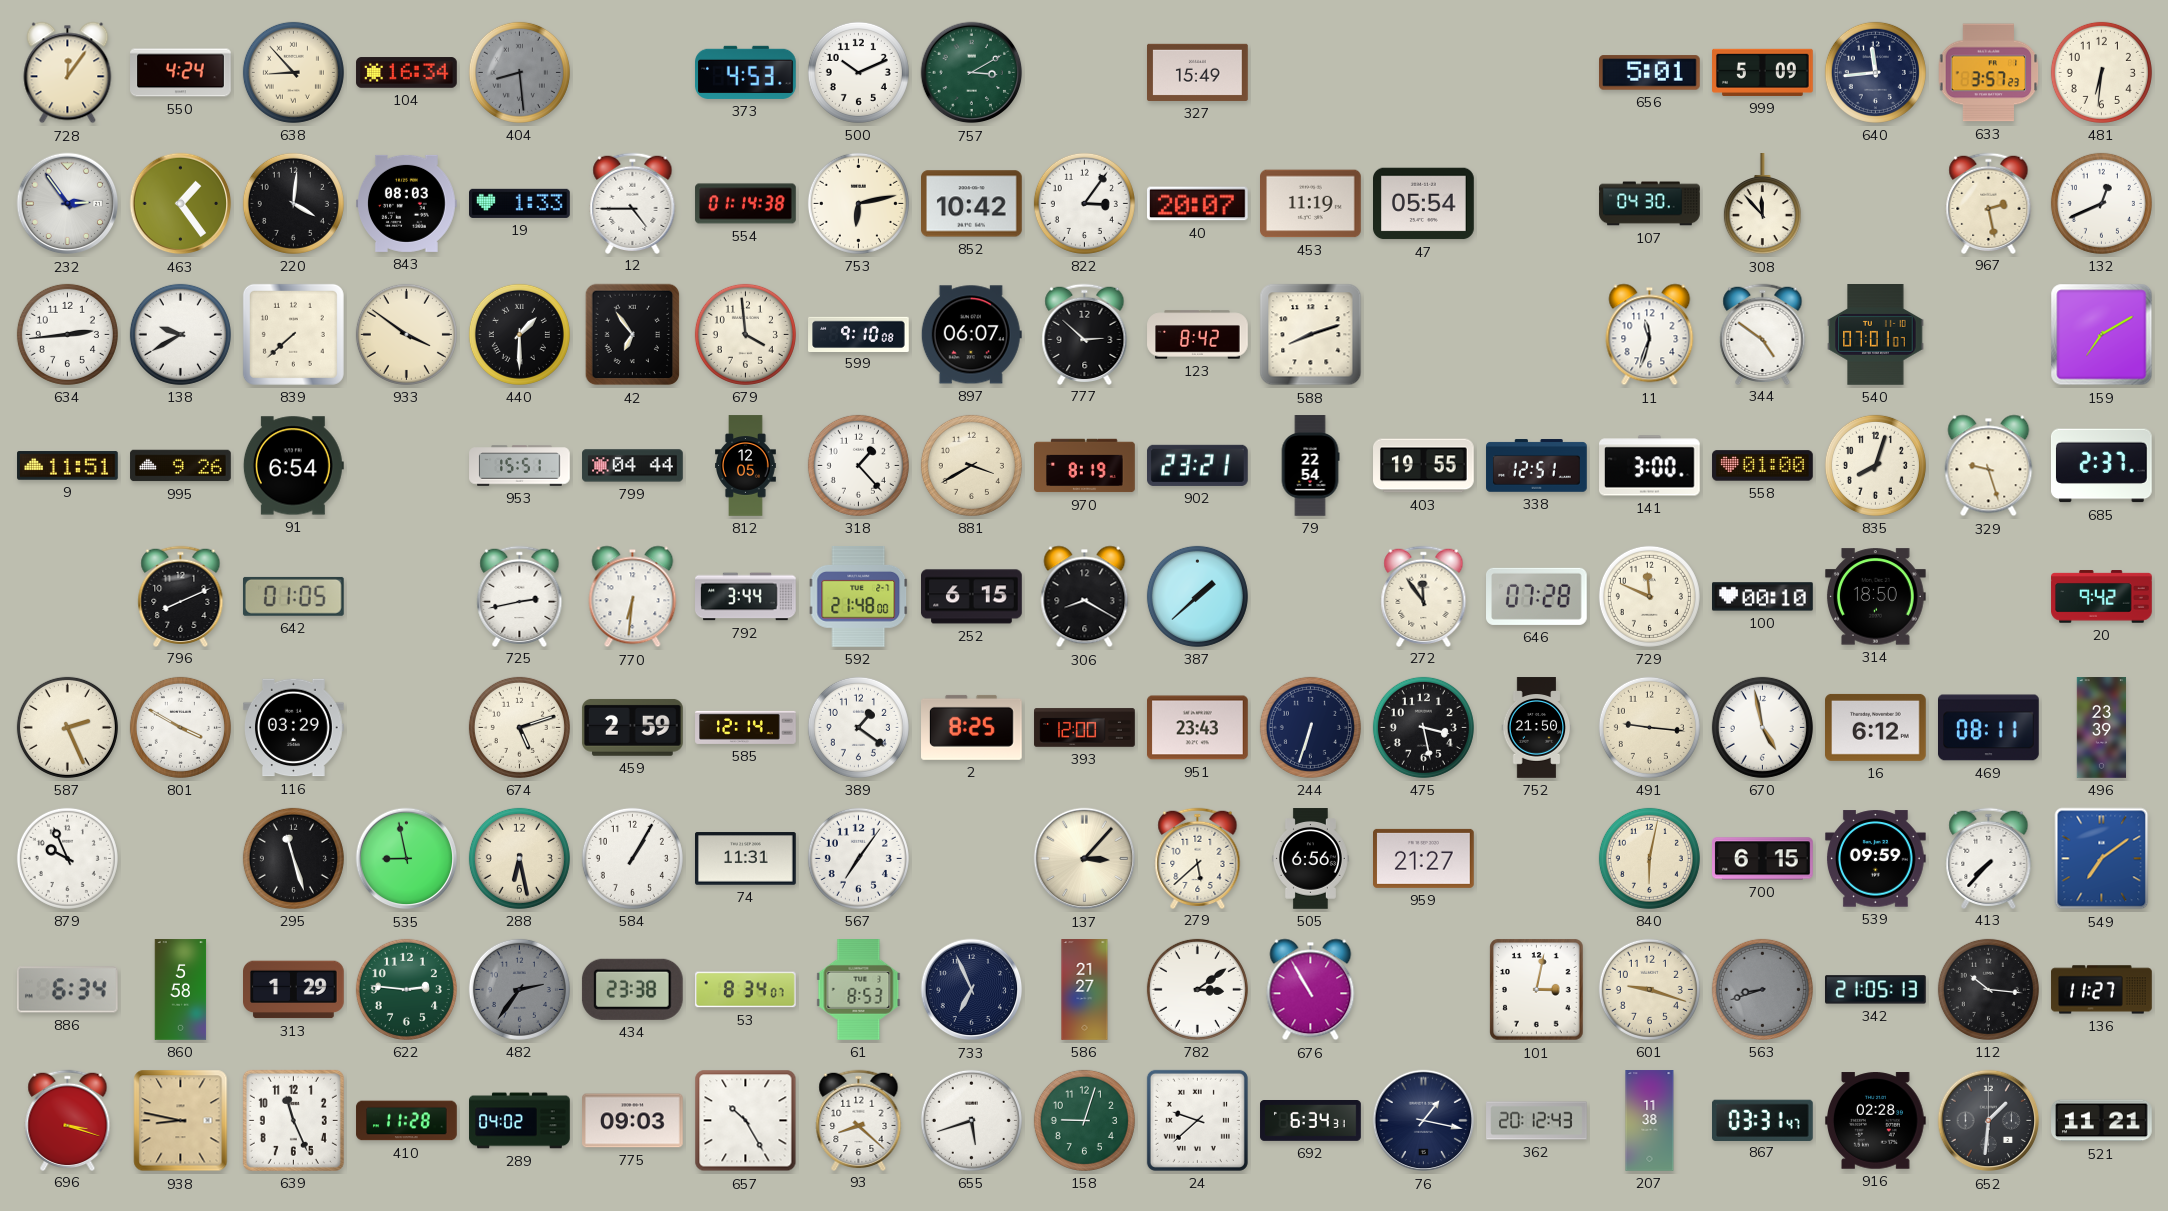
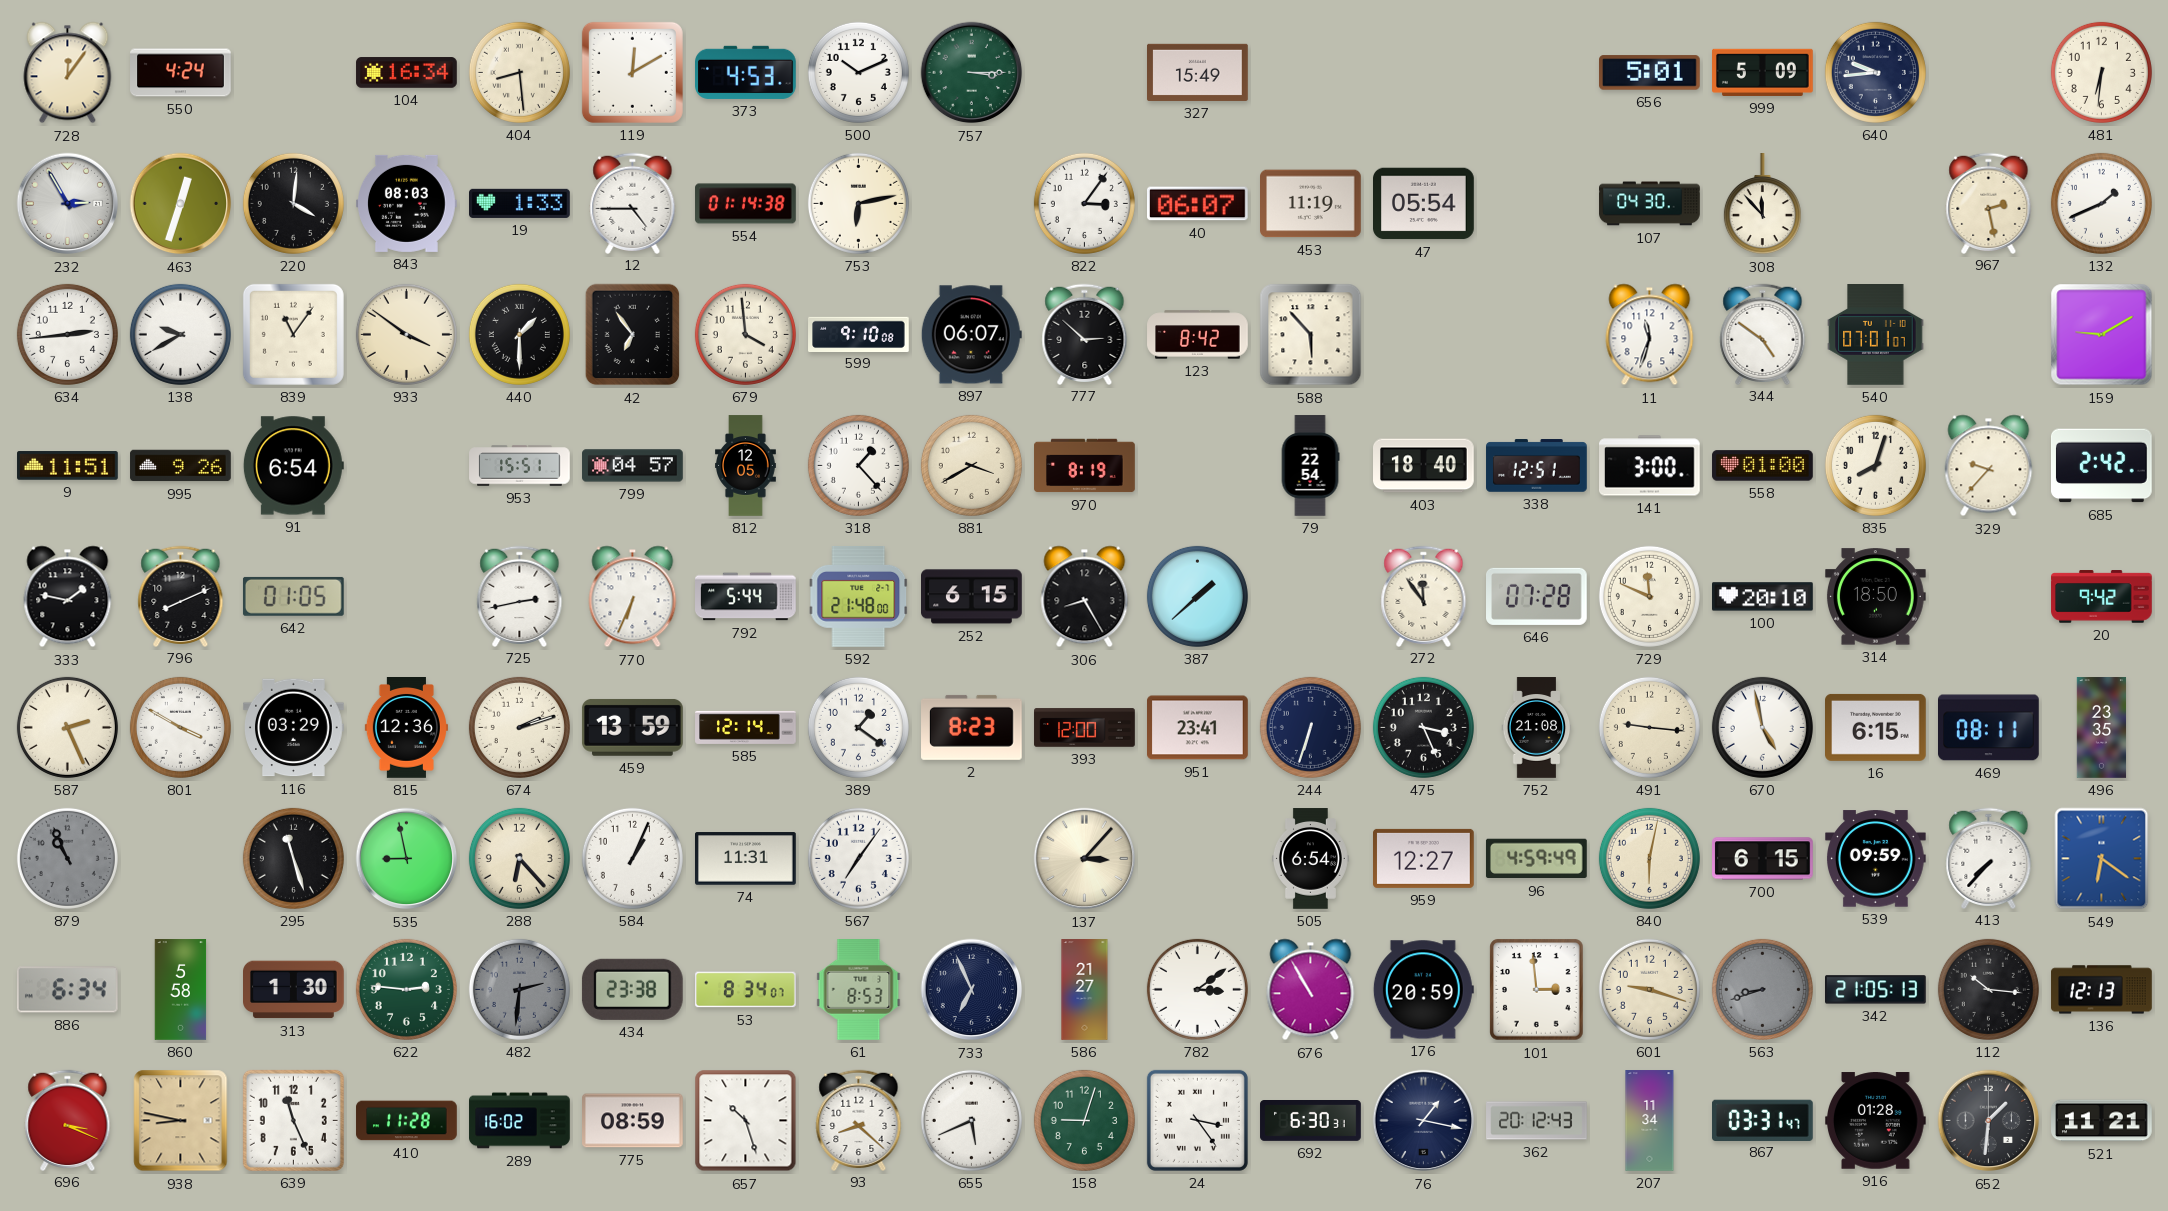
638: 8:53 -> none
404 dial: grey -> cream
119: none -> 12:10
757: 3:10 -> 3:15
640: 11:44 -> 9:44
633: 3:57 -> none
232: 2:54 -> 2:55
463: 1:24 -> 12:33
852: 10:42 -> none
40: 20:07 -> 06:07
132: 12:41 -> 1:41
839: 7:38 -> 11:06
588: 8:12 -> 5:53
159: 7:10 -> 9:10
799: 04:44 -> 04:57
902: 23:21 -> none
403: 19:55 -> 18:40
329: 9:27 -> 9:37
685: 2:37 -> 2:42
333: none -> 1:47
770: 6:31 -> 6:34
792: 3:44 -> 5:44
306: 8:20 -> 8:25
100: 00:10 -> 20:10
815: none -> 12:36
674: 5:12 -> 2:12
459: 2:59 -> 13:59
2: 8:25 -> 8:23
951: 23:43 -> 23:41
475: 3:28 -> 3:26
752: 21:50 -> 21:08
16: 6:12 -> 6:15
496: 23:39 -> 23:35
879: 9:56 -> 10:56
879 dial: white -> grey
288: 6:28 -> 6:23
584: 1:05 -> 1:04
279: 5:38 -> none
505: 6:56 -> 6:54
959: 21:27 -> 12:27
96: none -> 4:59
549: 7:09 -> 6:21
313: 1:29 -> 1:30
482: 2:36 -> 2:31
176: none -> 20:59
101: 3:02 -> 2:59
136: 11:27 -> 12:13
696: 3:18 -> 3:19
289: 04:02 -> 16:02
775: 09:03 -> 08:59
657: 10:25 -> 10:27
655: 5:42 -> 5:41
24: 9:38 -> 3:24
692: 6:34 -> 6:30
207: 11:38 -> 11:34
916: 02:28 -> 01:28
